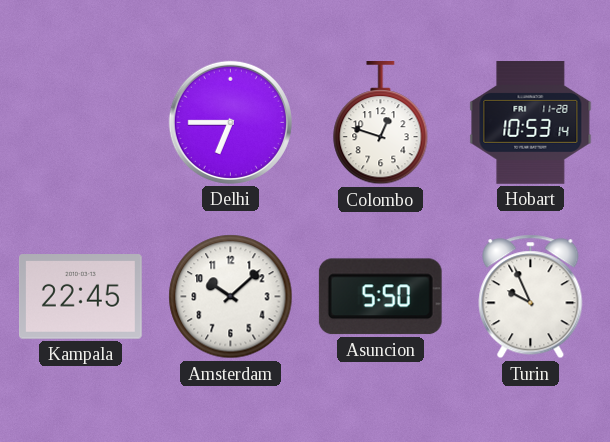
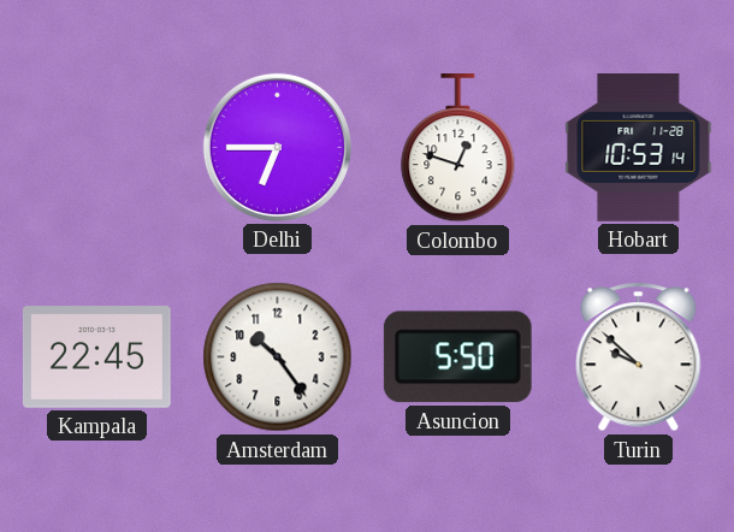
Amsterdam: 10:08 -> 10:24
Turin: 9:56 -> 9:52
